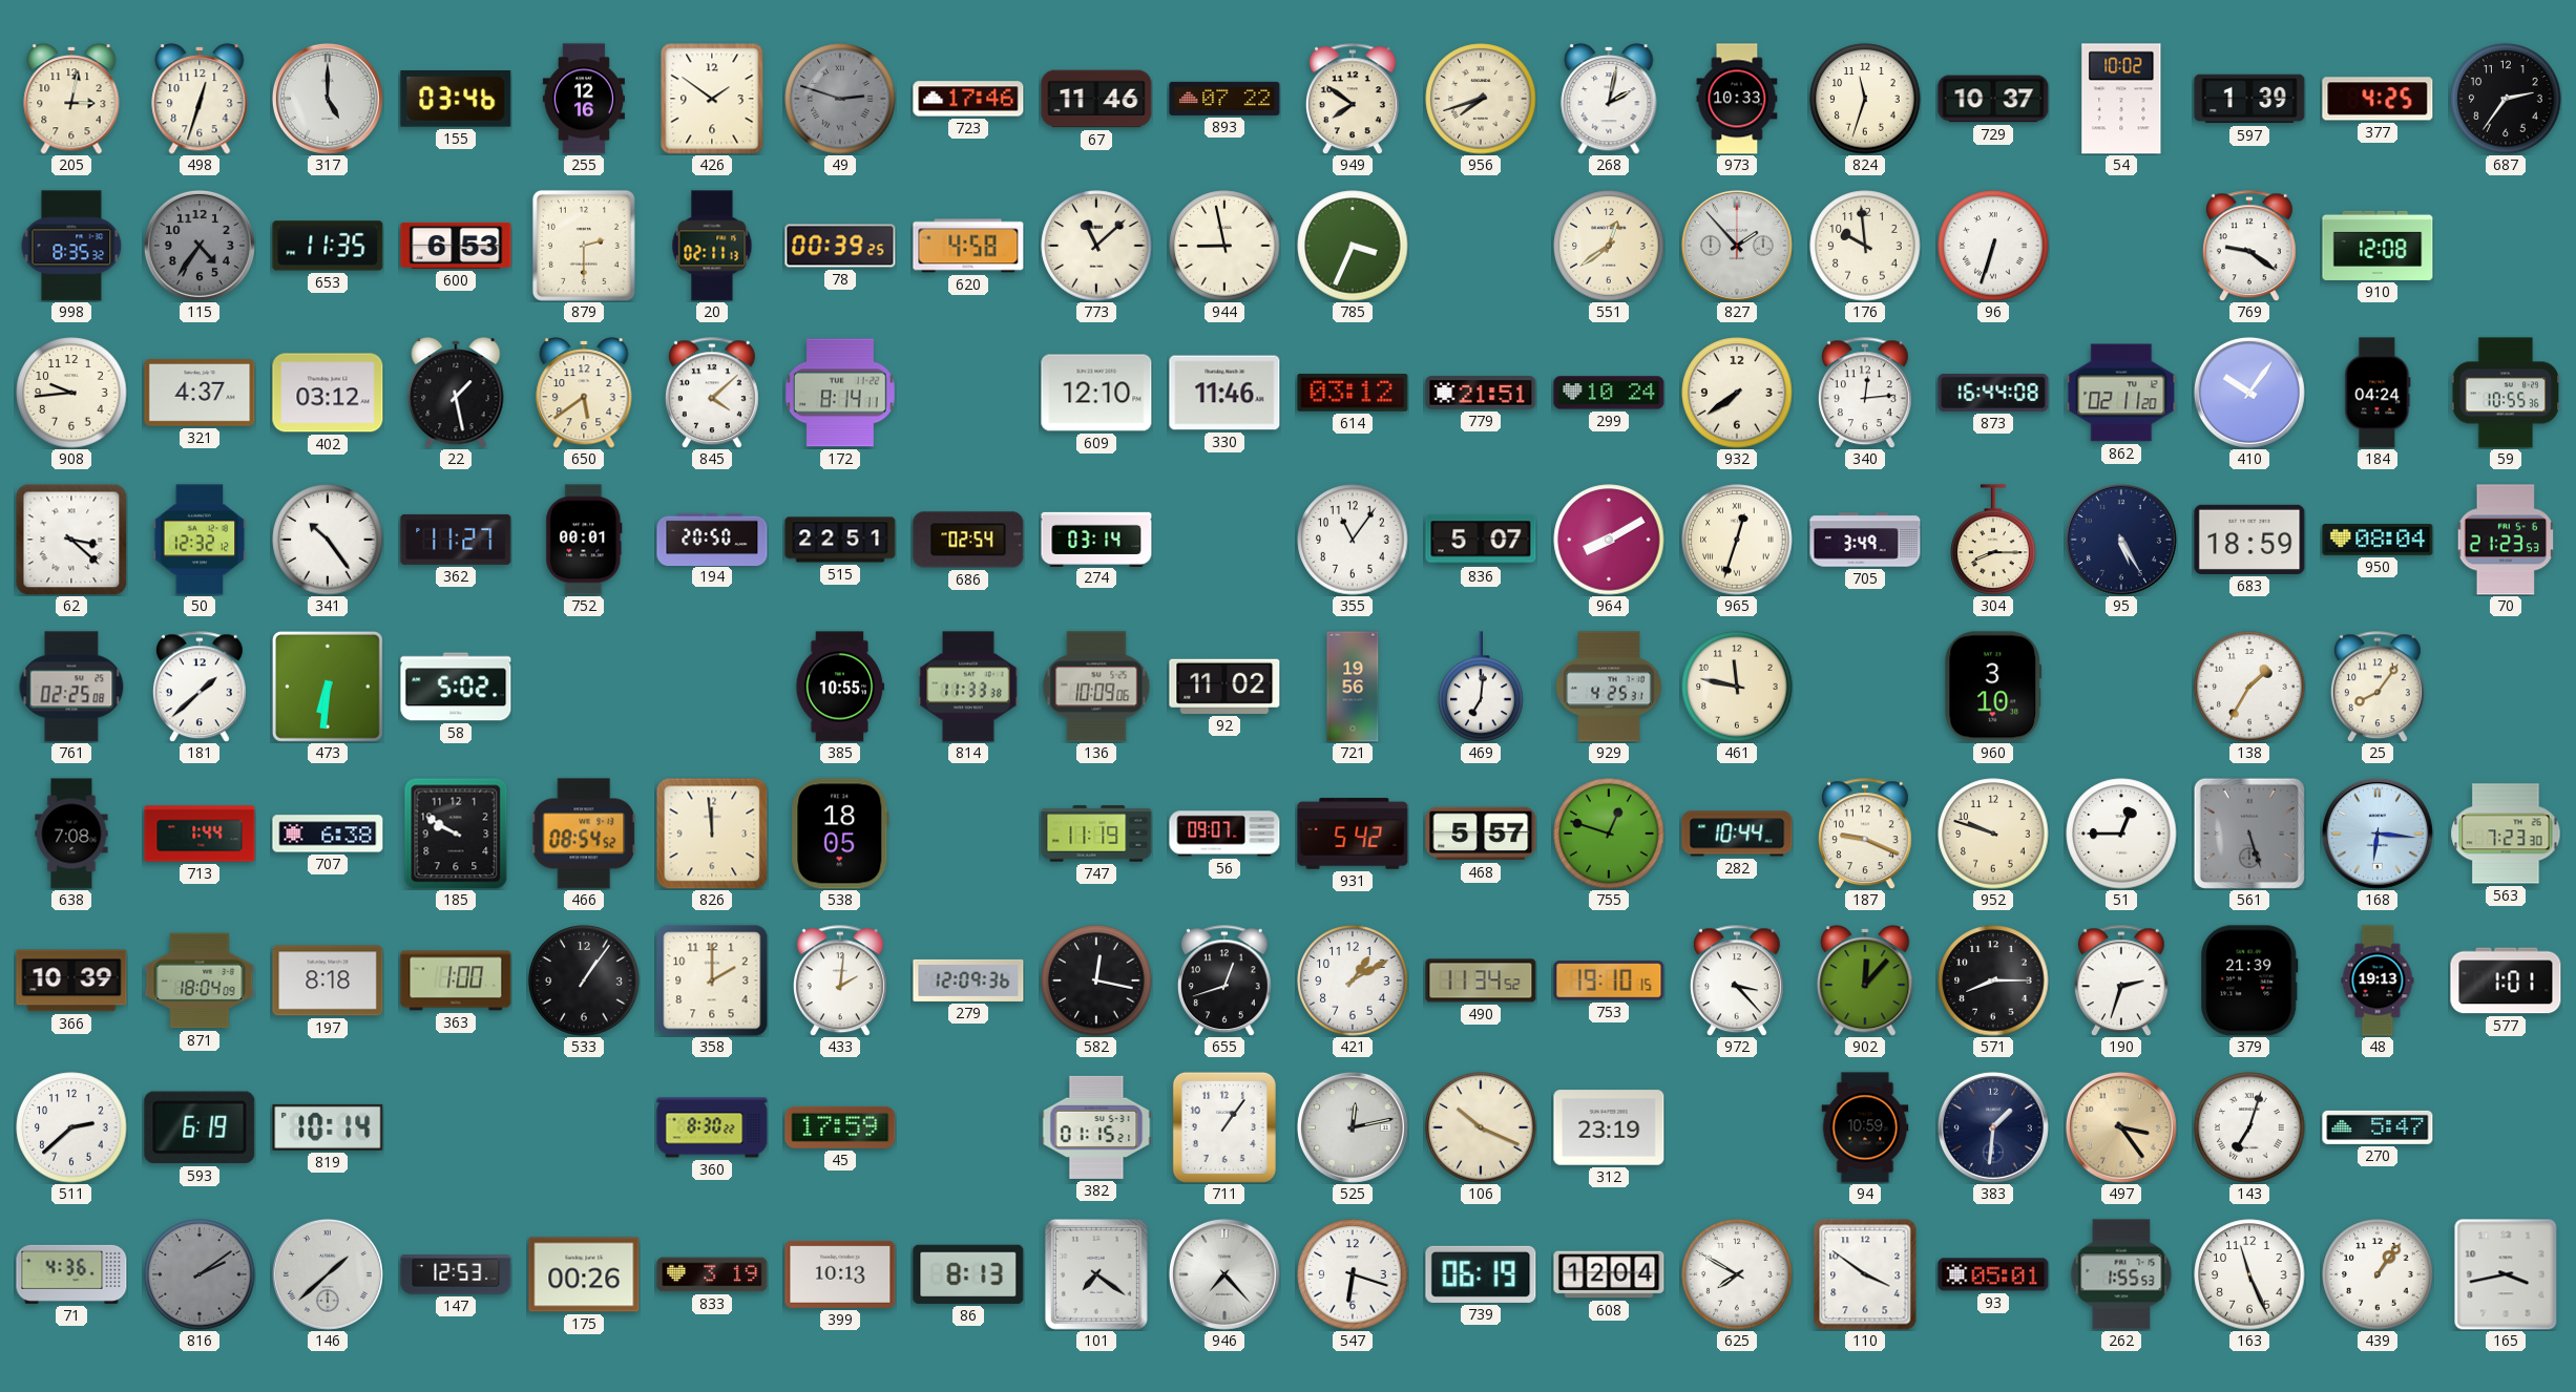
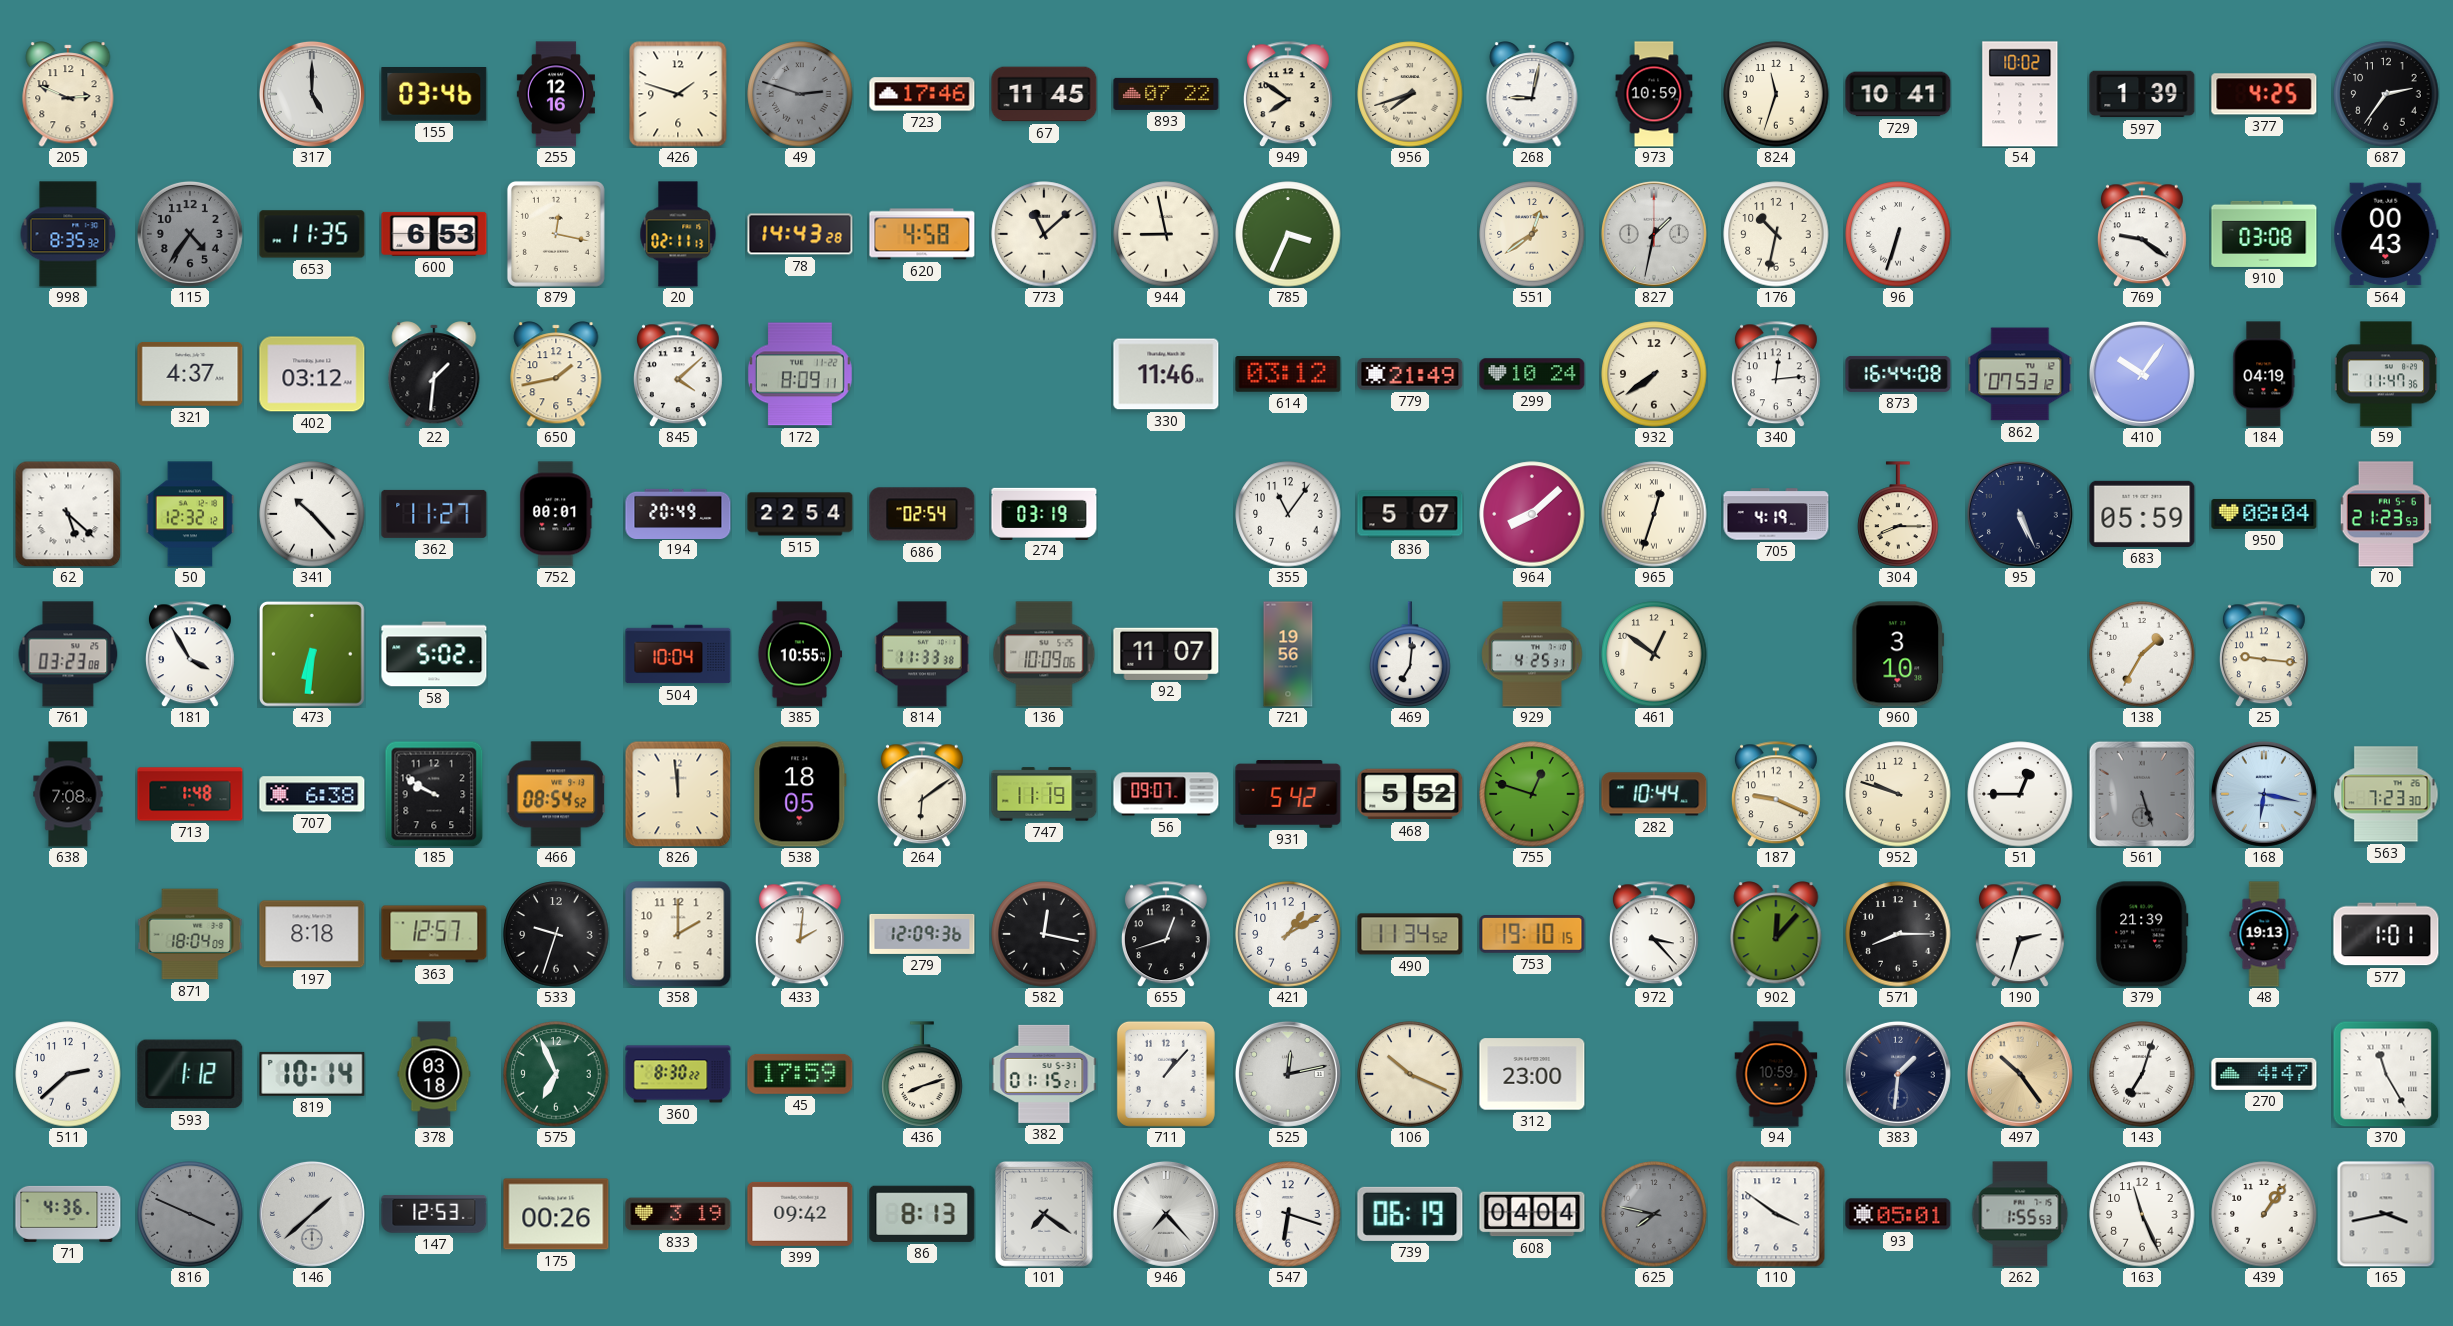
205: 3:02 -> 2:49
498: 12:33 -> none
426: 1:51 -> 1:48
67: 11:46 -> 11:45
268: 2:02 -> 9:02
973: 10:33 -> 10:59
729: 10:37 -> 10:41
879: 2:30 -> 12:17
78: 00:39 -> 14:43
827: 1:53 -> 1:32
176: 9:59 -> 10:32
910: 12:08 -> 03:08
564: none -> 00:43
908: 9:44 -> none
22: 1:28 -> 1:31
650: 5:39 -> 1:43
172: 8:14 -> 8:09
609: 12:10 -> none
779: 21:51 -> 21:49
862: 02:11 -> 07:53
184: 04:24 -> 04:19
59: 10:55 -> 11:47
62: 3:22 -> 5:22
341: 10:24 -> 10:23
194: 20:50 -> 20:49
515: 22:51 -> 22:54
274: 03:14 -> 03:19
964: 8:10 -> 8:08
705: 3:49 -> 4:19
95: 5:25 -> 5:26
683: 18:59 -> 05:59
761: 02:25 -> 03:23
181: 1:38 -> 3:55
504: none -> 10:04
92: 11:02 -> 11:07
461: 11:47 -> 12:51
25: 8:06 -> 9:16
713: 1:44 -> 1:48
264: none -> 6:09
468: 5:57 -> 5:52
168: 6:16 -> 6:17
366: 10:39 -> none
363: 1:00 -> 12:57
533: 1:06 -> 9:33
593: 6:19 -> 1:12
378: none -> 03:18
575: none -> 6:56
436: none -> 8:12
711: 1:06 -> 1:07
312: 23:19 -> 23:00
497: 3:24 -> 10:24
270: 5:47 -> 4:47
370: none -> 11:25
816: 2:09 -> 3:49
399: 10:13 -> 09:42
608: 12:04 -> 04:04
625: 7:50 -> 7:47
625 dial: white -> grey
